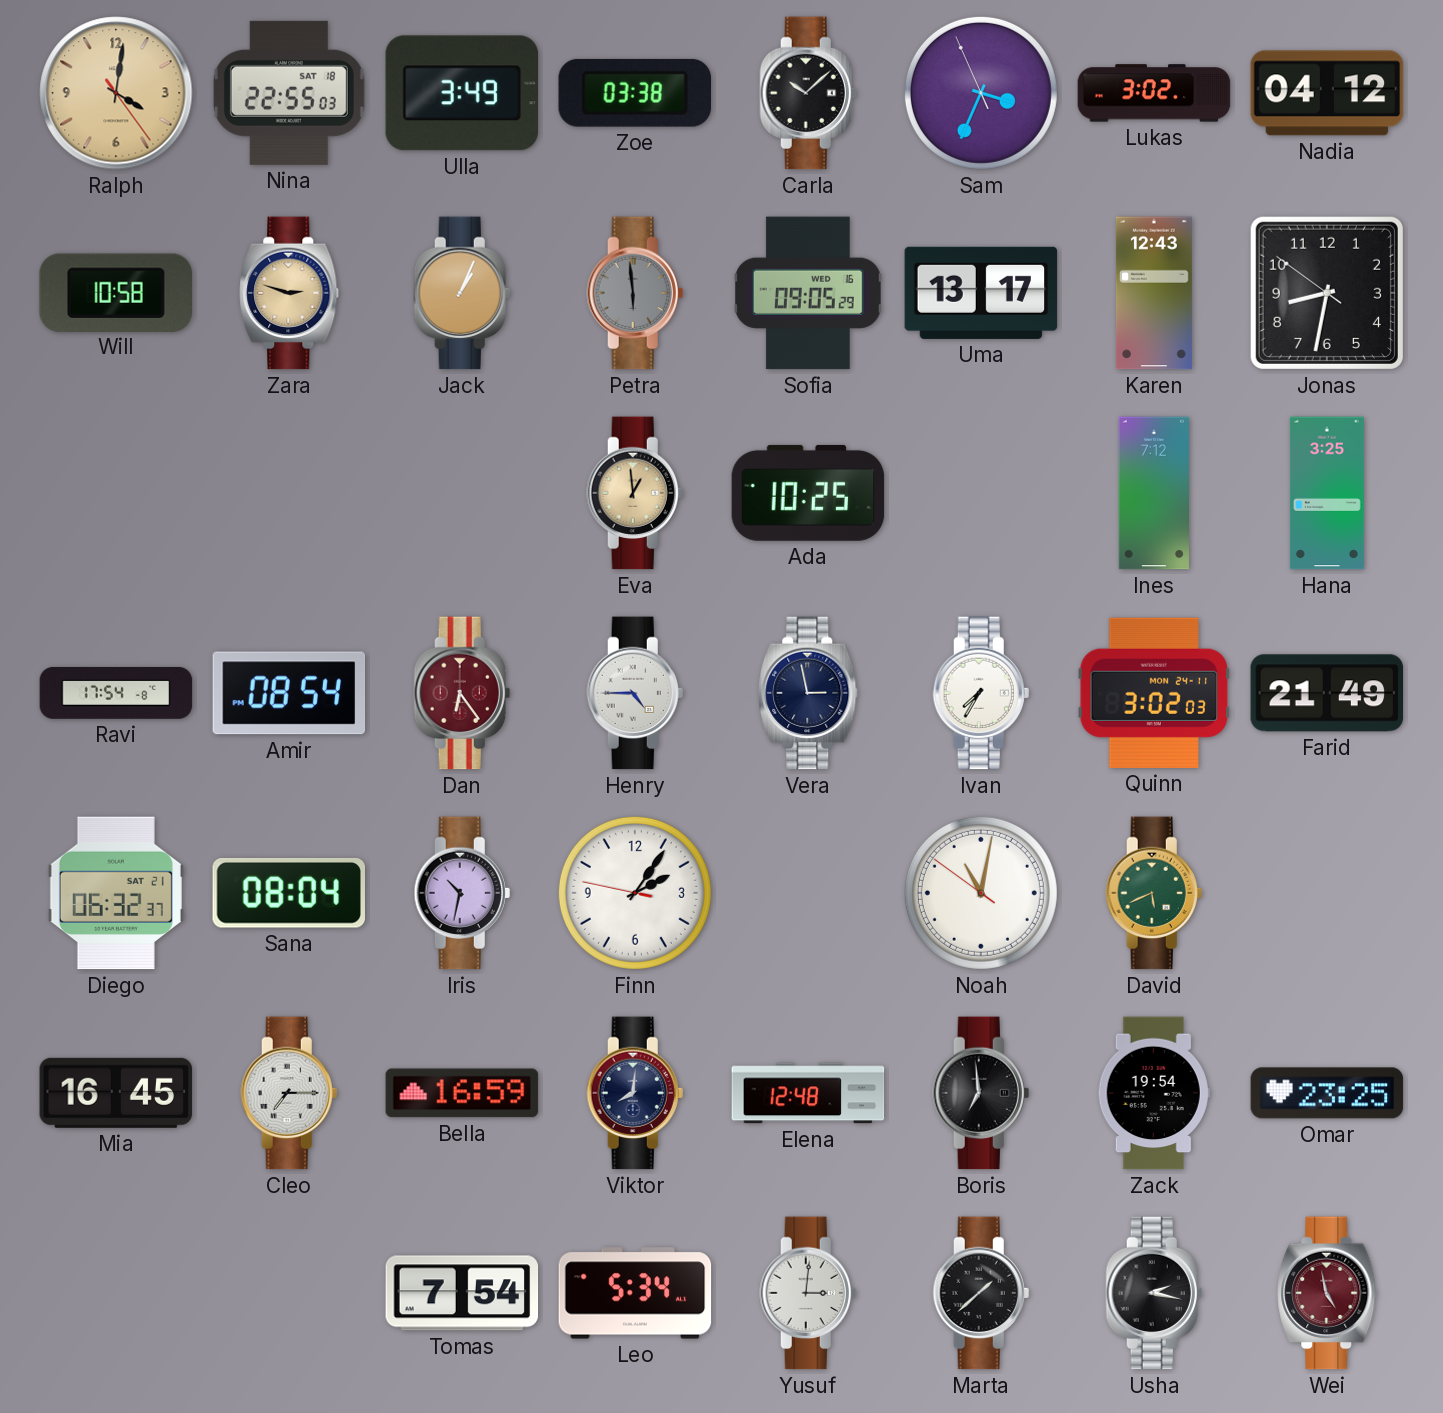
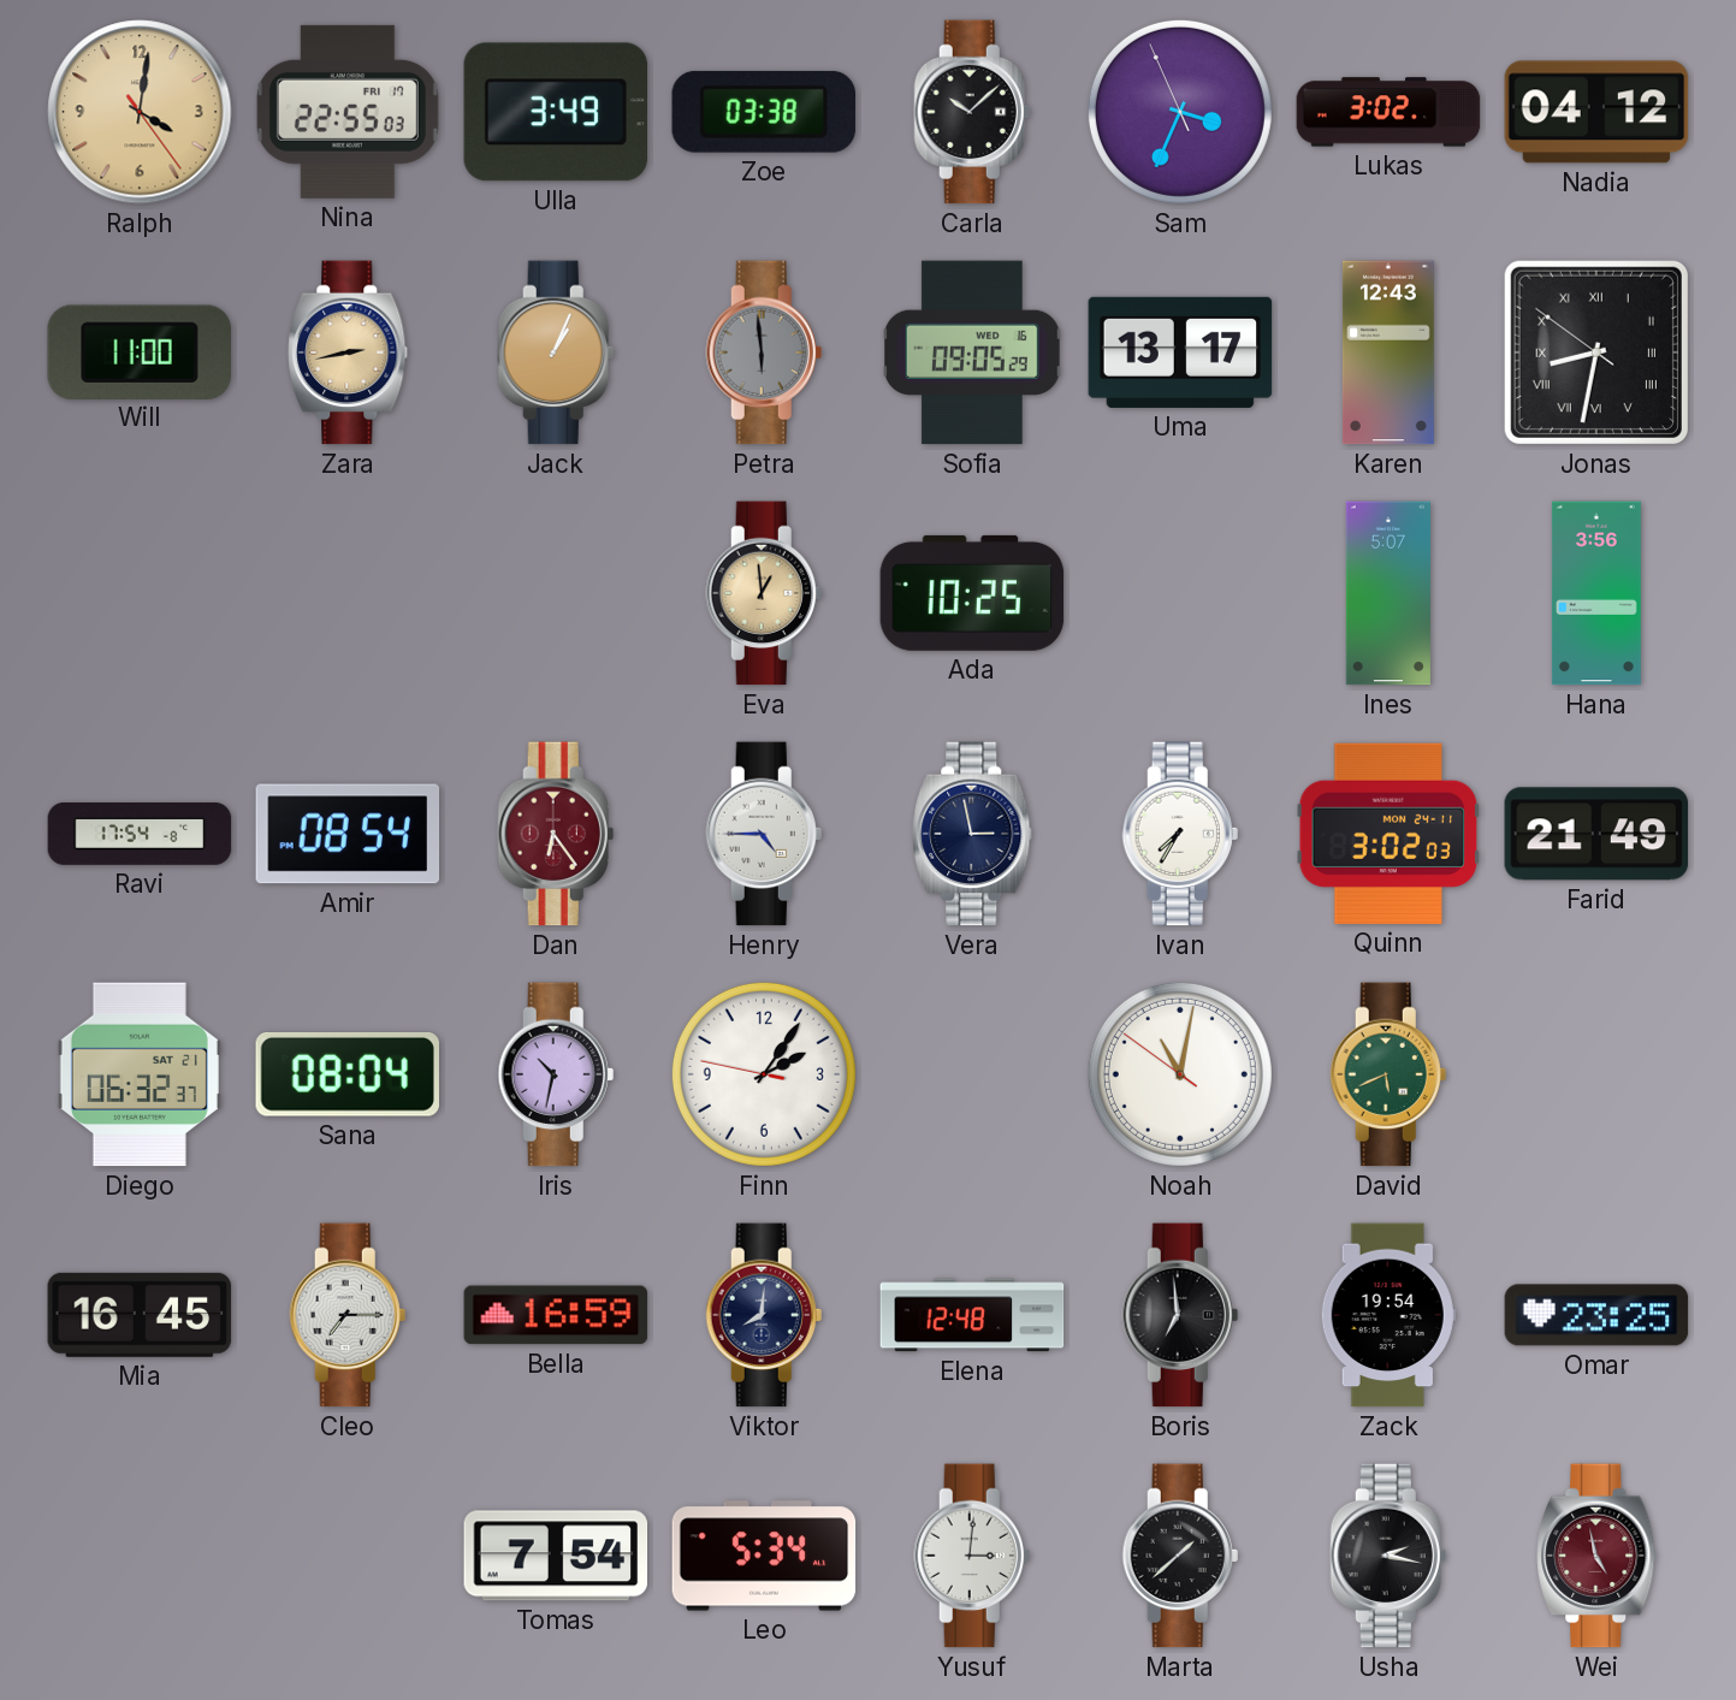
Nina date: SAT 18 -> FRI 17
Will: 10:58 -> 11:00
Zara: 2:48 -> 2:43
Jonas numerals: Arabic -> Roman
Ines: 7:12 -> 5:07
Hana: 3:25 -> 3:56
